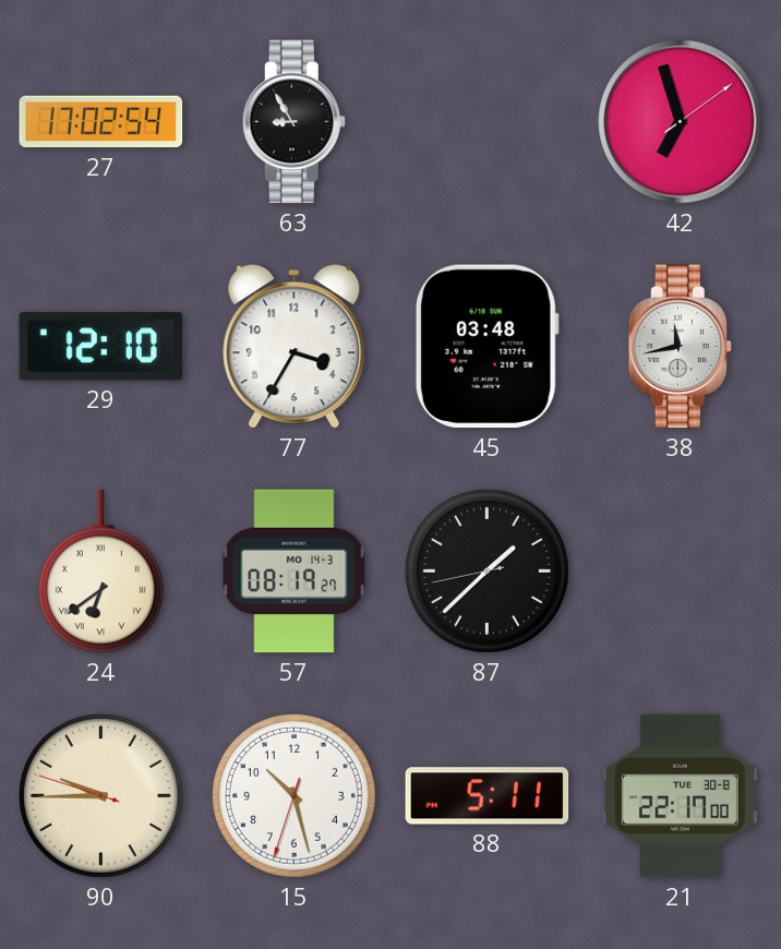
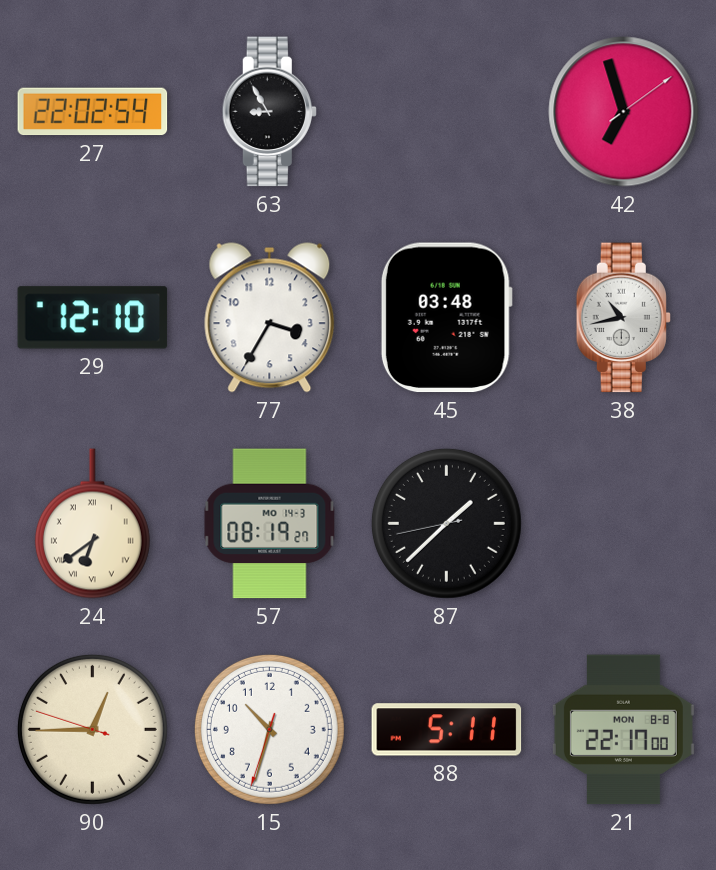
27: 17:02 -> 22:02
38: 11:43 -> 10:43
90: 9:44 -> 12:44
15: 10:27 -> 10:32
21 date: TUE 30-8 -> MON 8-8
